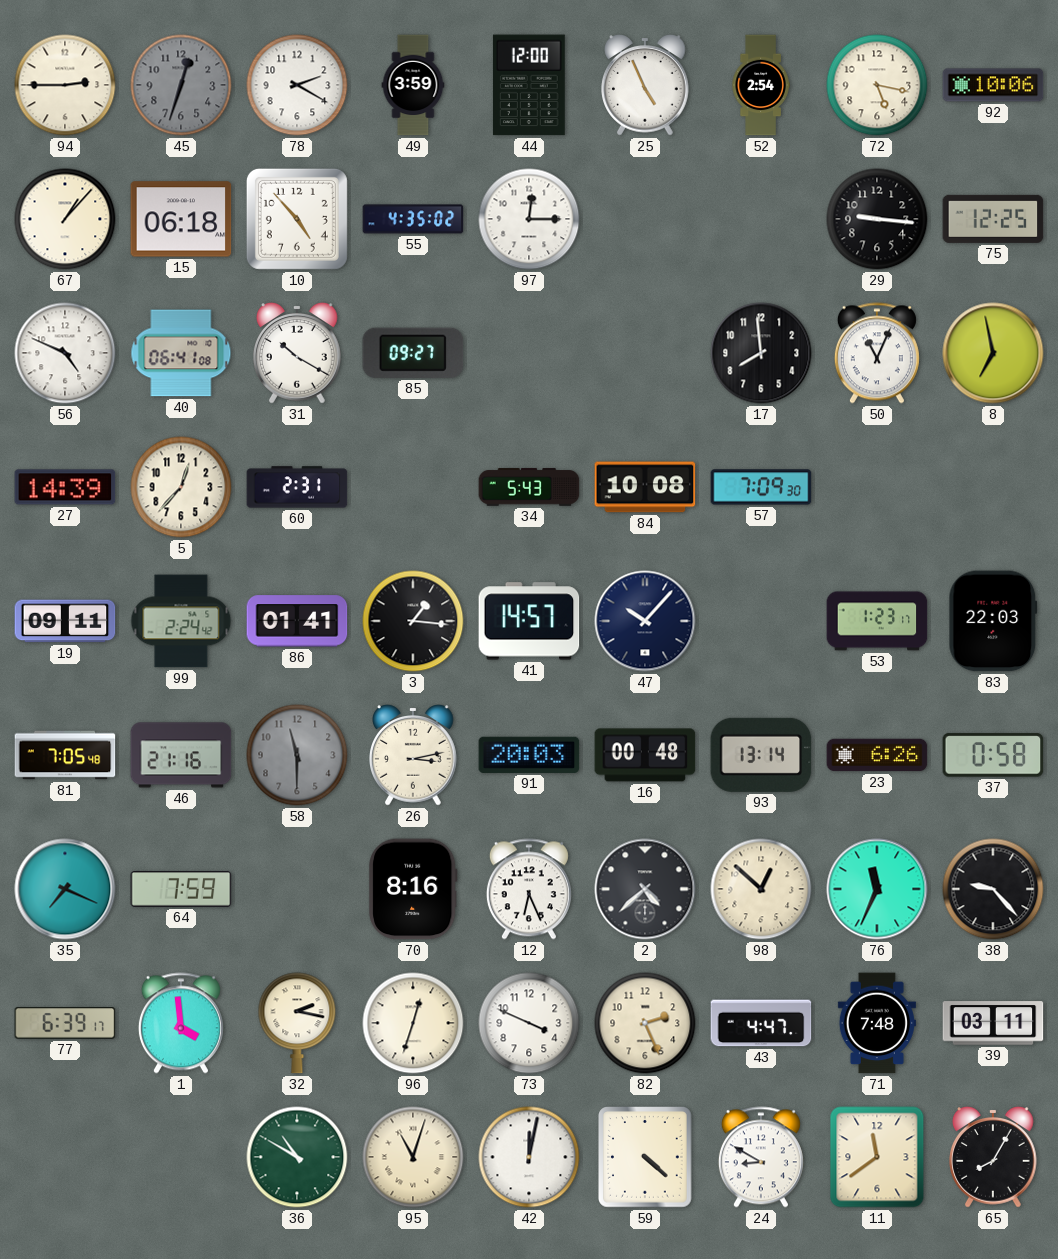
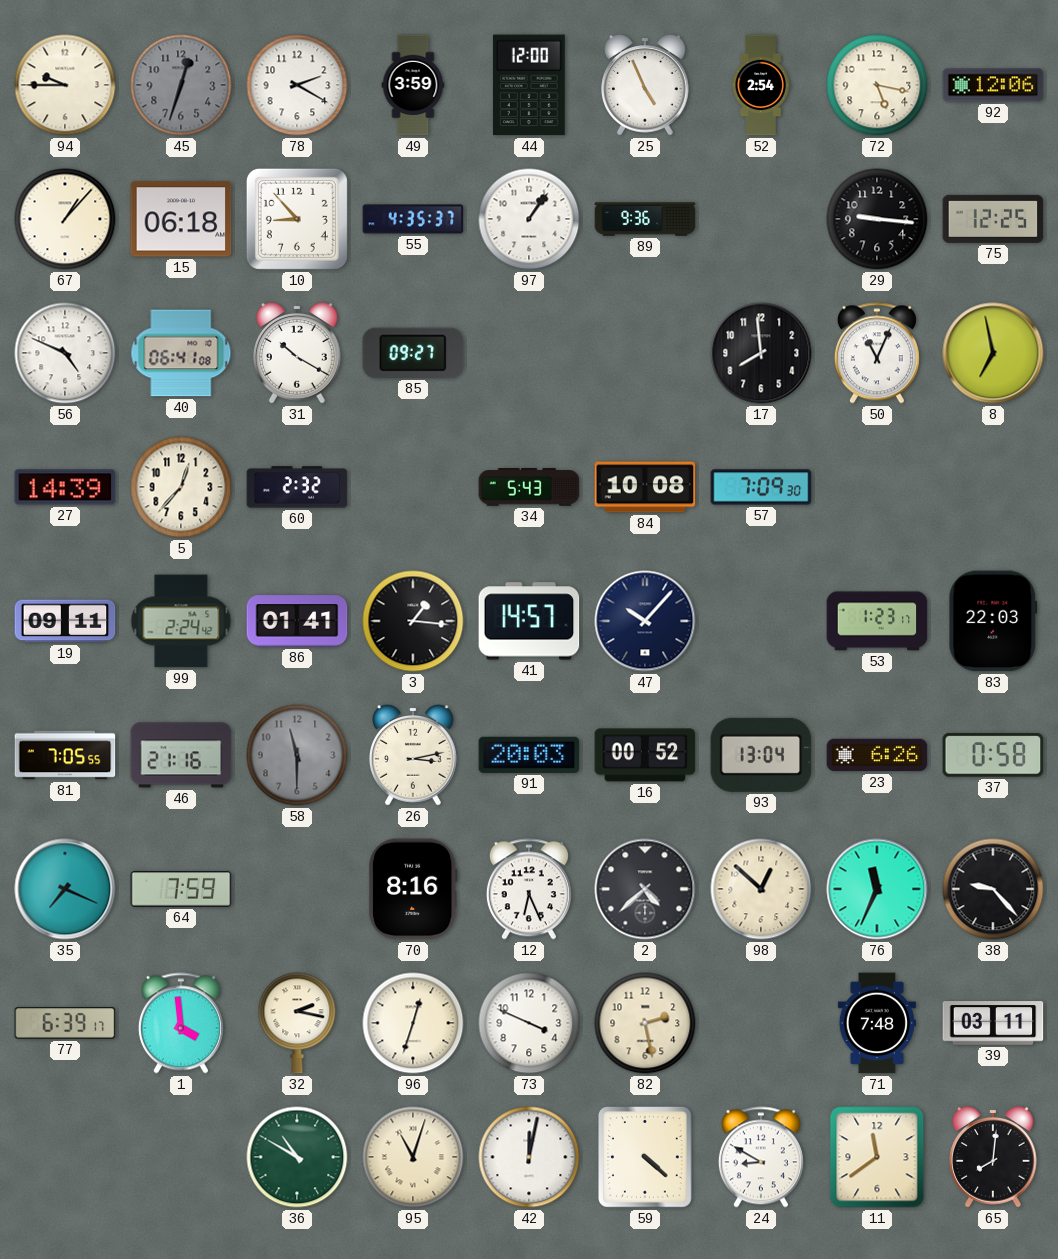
94: 2:45 -> 9:45
92: 10:06 -> 12:06
10: 4:53 -> 8:53
55: 4:35:02 -> 4:35:37
97: 12:15 -> 1:06
89: none -> 9:36
60: 2:31 -> 2:32
81: 7:05:48 -> 7:05:55
16: 00:48 -> 00:52
93: 13:14 -> 13:04
82: 2:26 -> 2:28
43: 4:47 -> none
65: 8:05 -> 8:01
